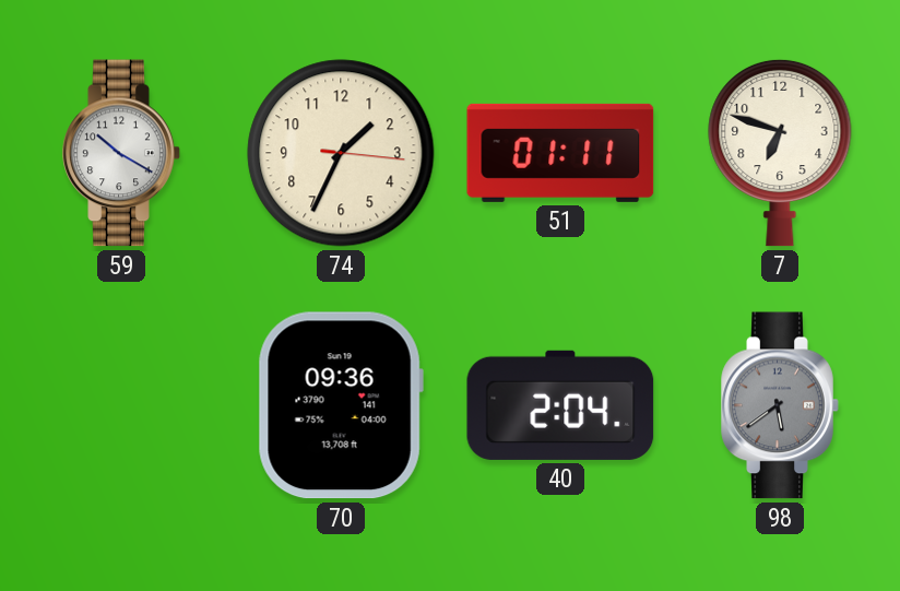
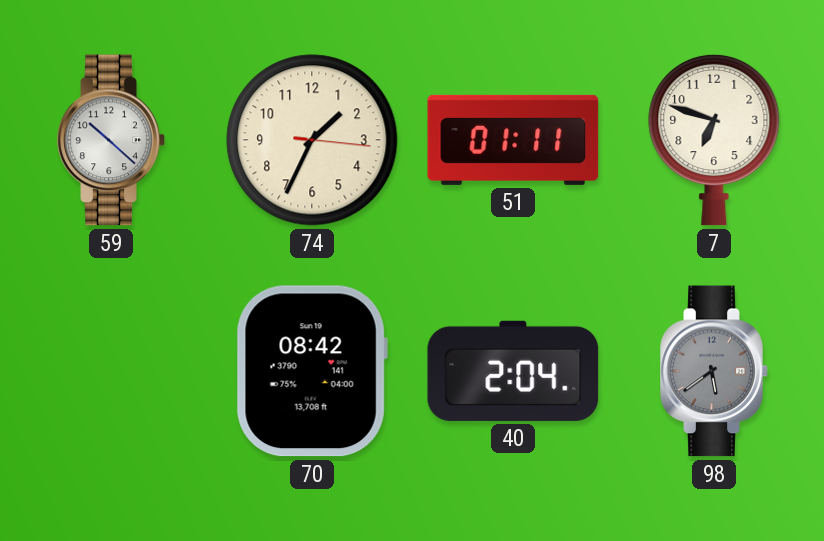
59: 10:20 -> 10:22
70: 09:36 -> 08:42
